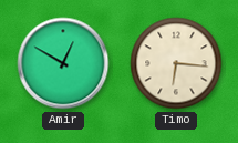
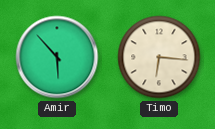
Amir: 12:50 -> 5:53
